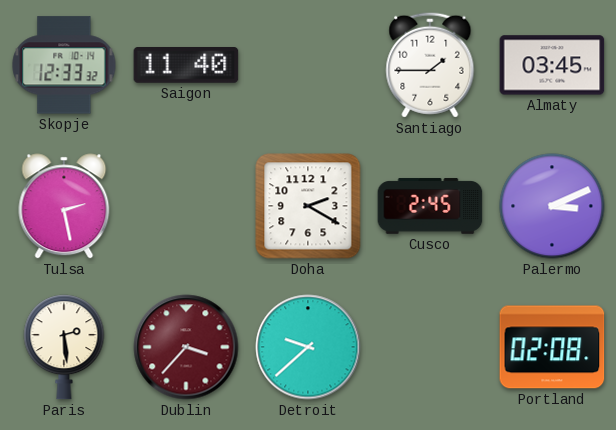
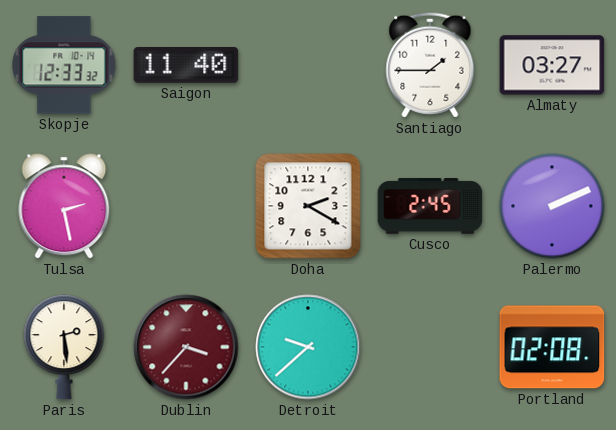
Almaty: 03:45 -> 03:27
Palermo: 3:11 -> 2:11
